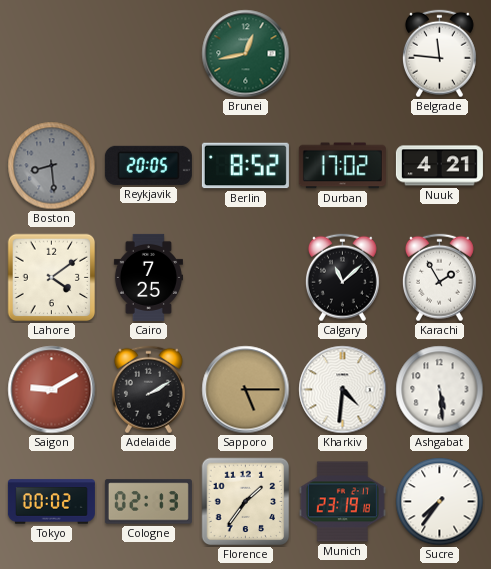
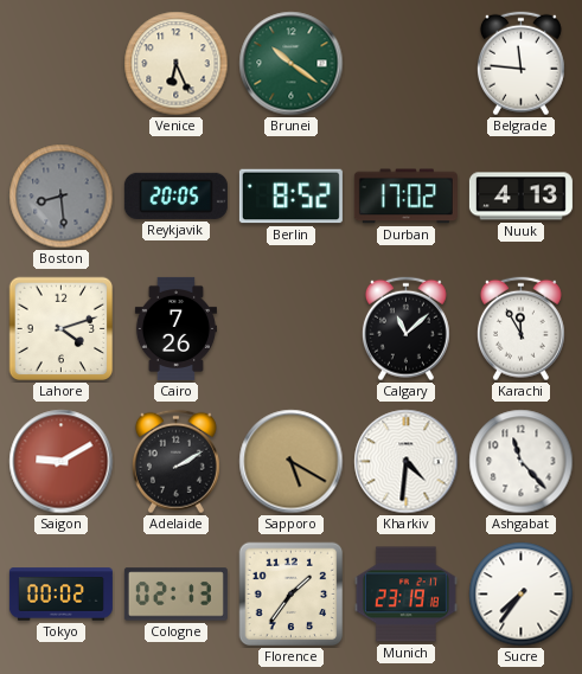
Venice: none -> 6:26
Brunei: 12:43 -> 10:21
Nuuk: 4:21 -> 4:13
Lahore: 4:09 -> 4:12
Cairo: 7:25 -> 7:26
Karachi: 1:55 -> 11:55
Sapporo: 5:15 -> 5:20
Ashgabat: 5:29 -> 11:23
